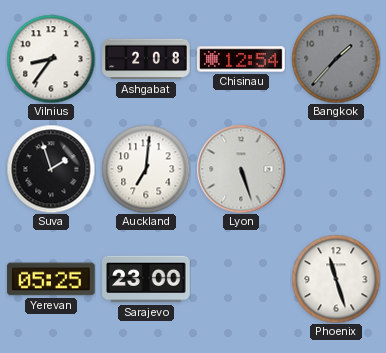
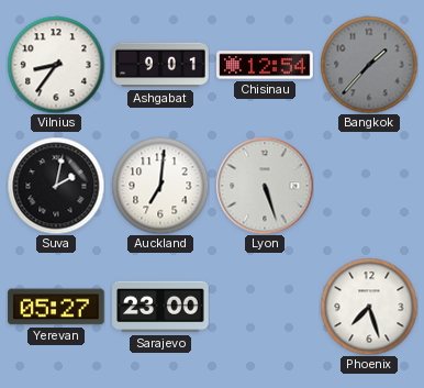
Ashgabat: 2:08 -> 9:01
Suva: 1:57 -> 2:02
Yerevan: 05:25 -> 05:27
Phoenix: 11:27 -> 7:27
